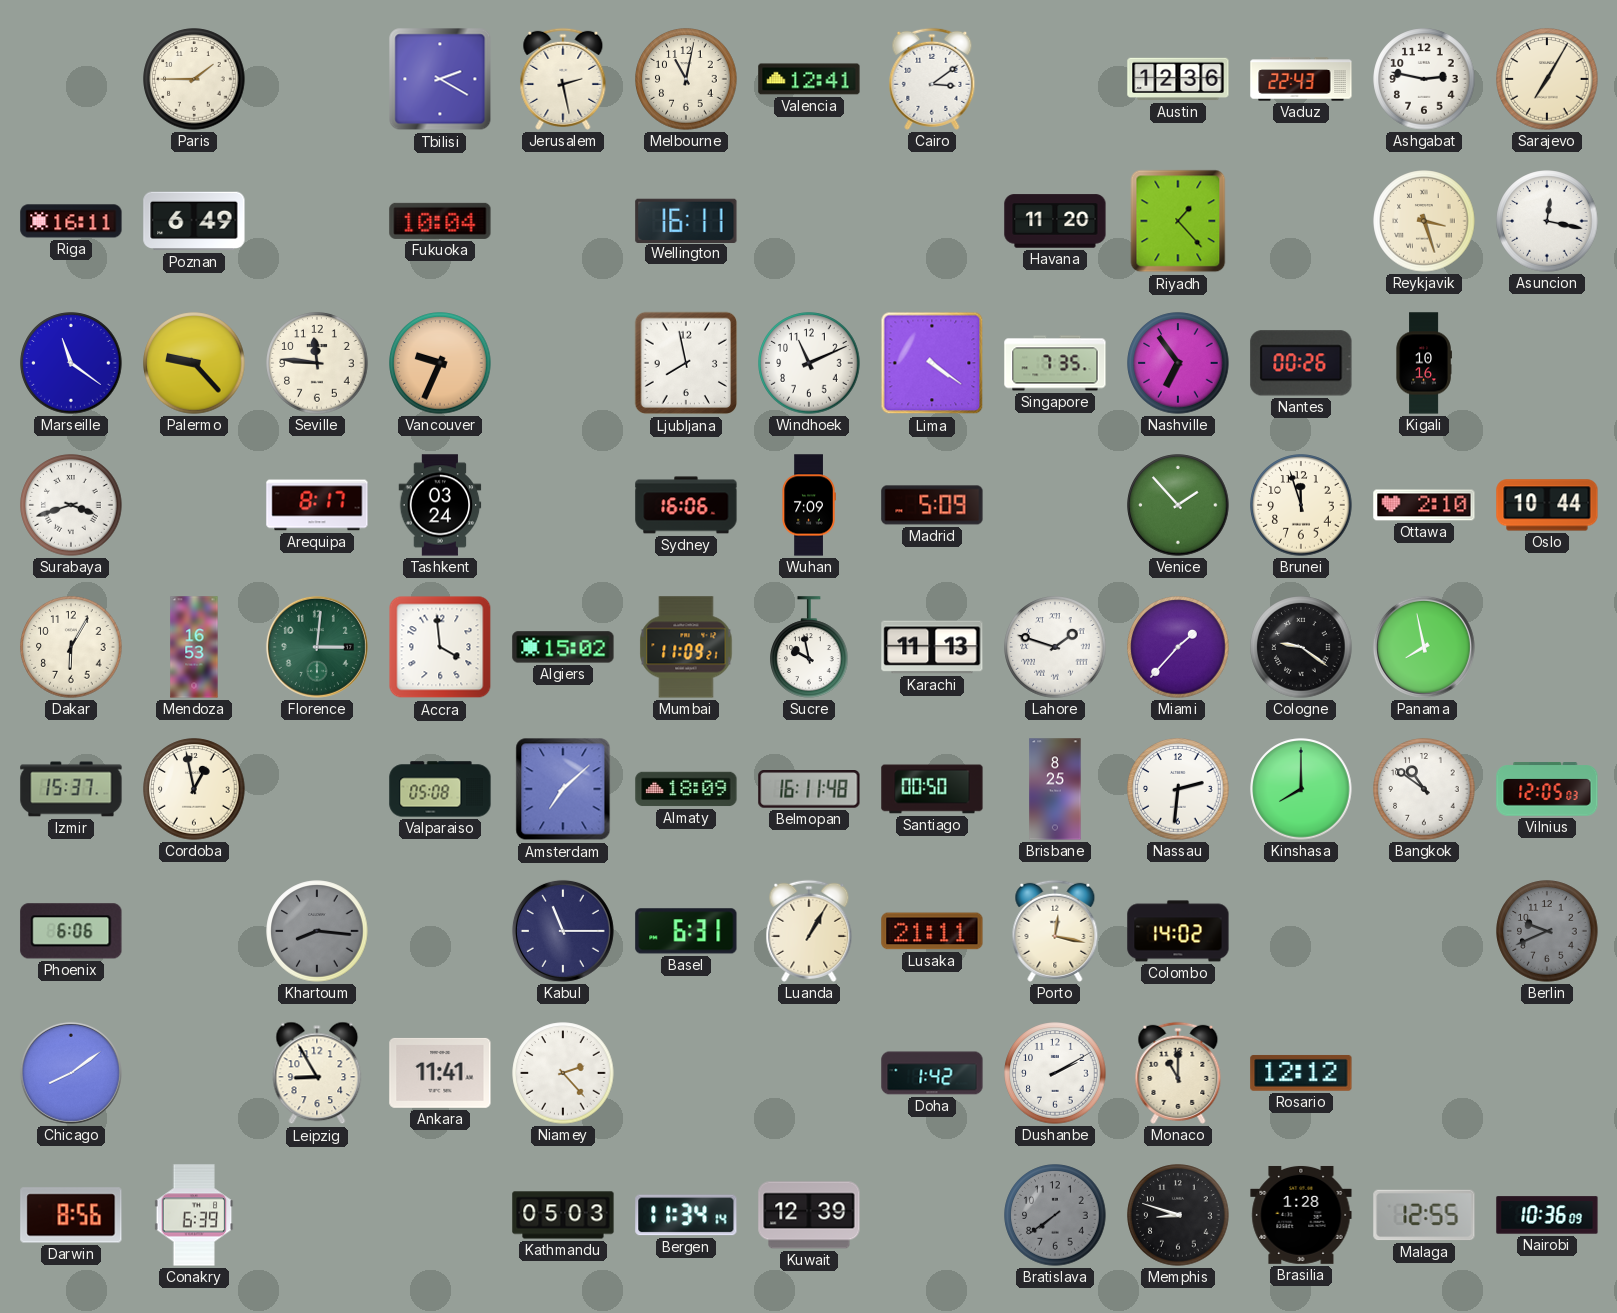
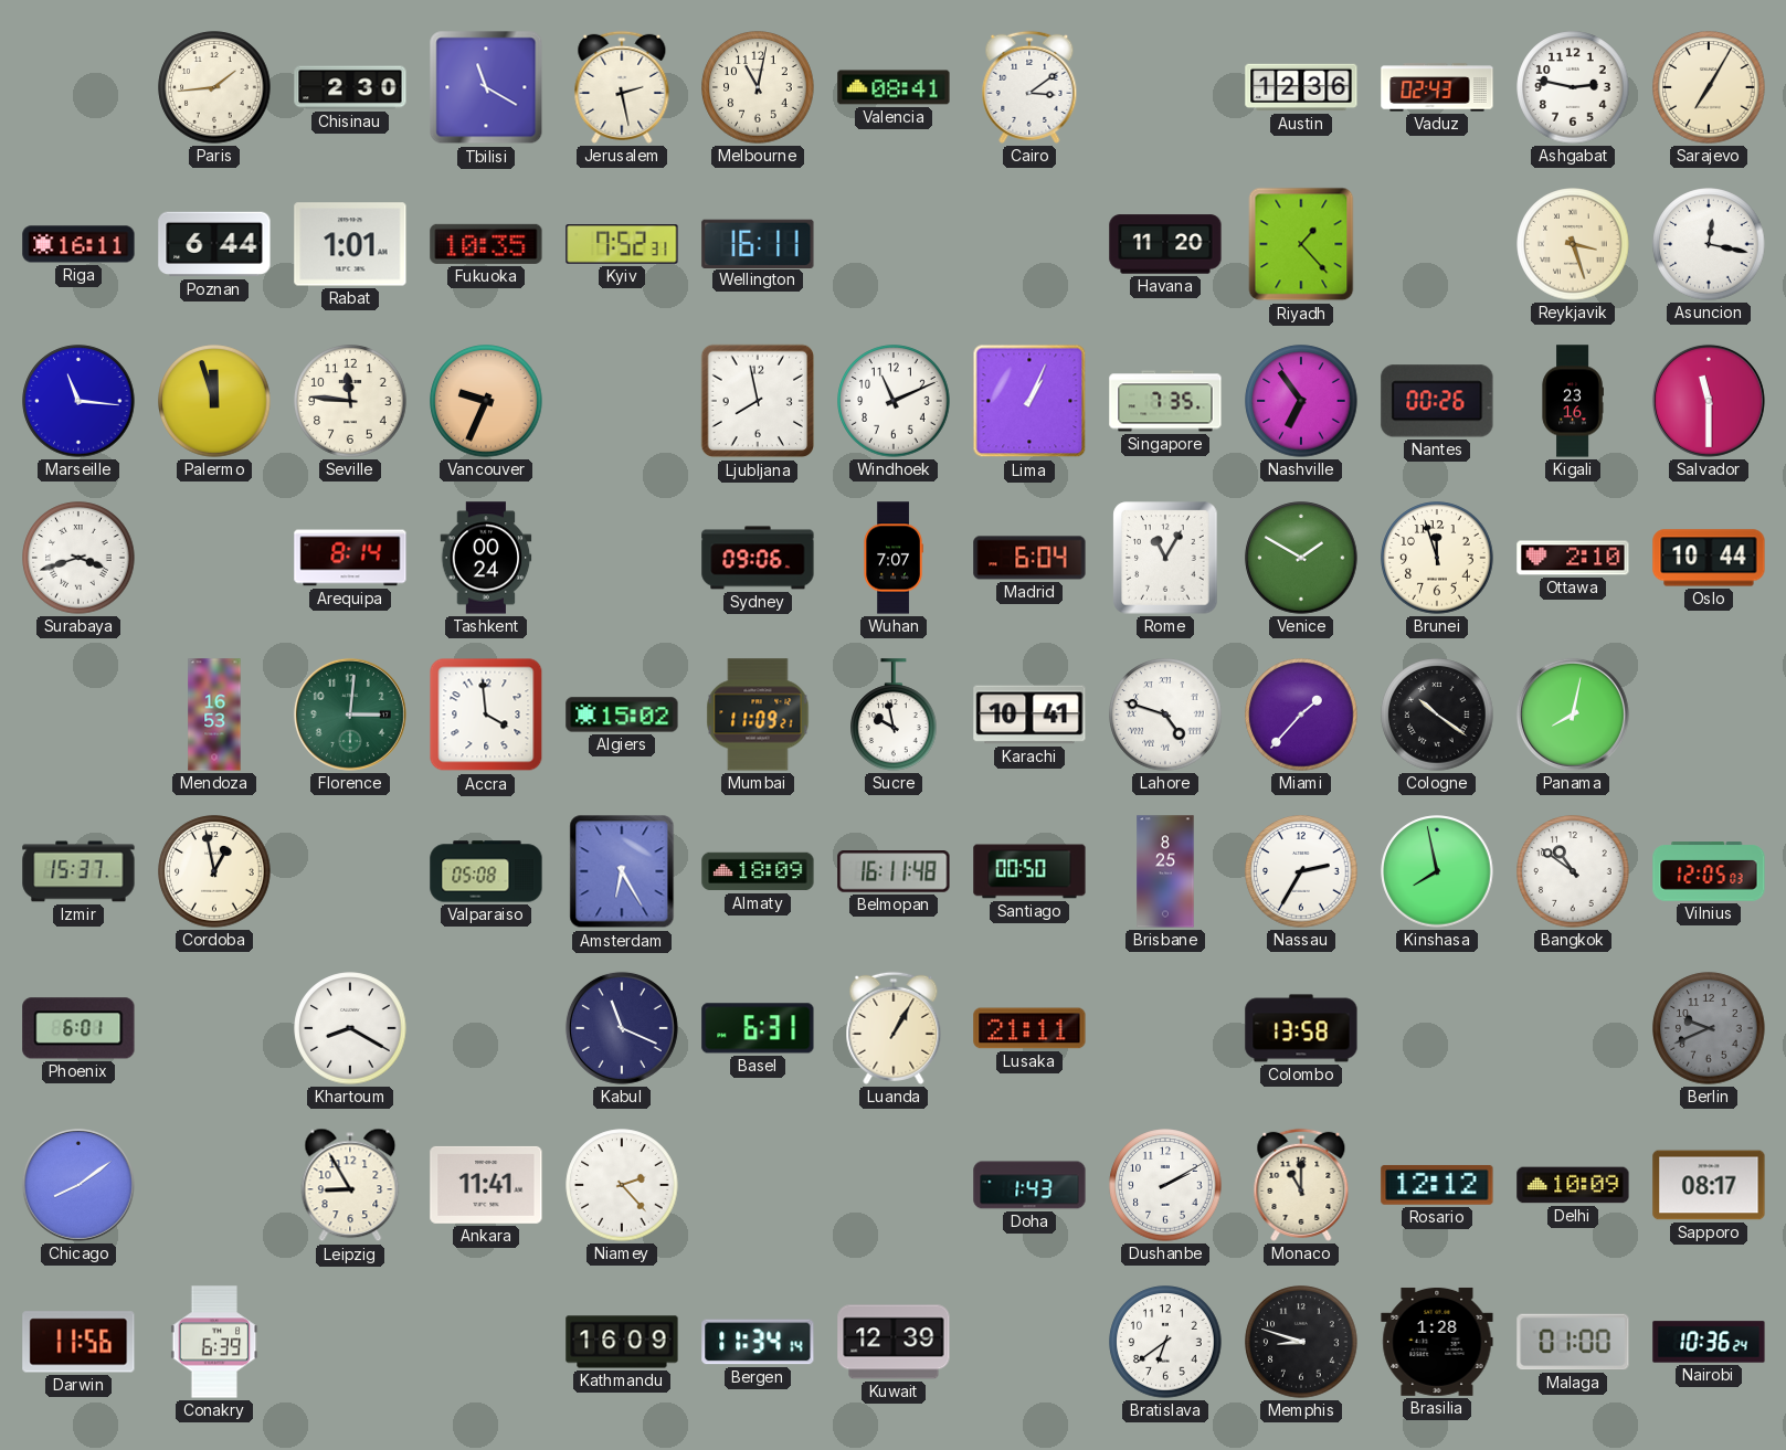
Paris: 1:45 -> 1:44
Chisinau: none -> 2:30
Tbilisi: 2:20 -> 11:20
Valencia: 12:41 -> 08:41
Vaduz: 22:43 -> 02:43
Poznan: 6:49 -> 6:44
Rabat: none -> 1:01
Fukuoka: 10:04 -> 10:35
Kyiv: none -> 7:52
Marseille: 11:21 -> 11:16
Palermo: 9:23 -> 11:57
Lima: 4:21 -> 1:04
Kigali: 10:16 -> 23:16
Salvador: none -> 11:30
Arequipa: 8:17 -> 8:14
Tashkent: 03:24 -> 00:24
Sydney: 16:06 -> 09:06
Wuhan: 7:09 -> 7:07
Madrid: 5:09 -> 6:04
Rome: none -> 11:05
Venice: 1:53 -> 1:50
Dakar: 6:05 -> none
Karachi: 11:13 -> 10:41
Lahore: 1:48 -> 4:48
Cologne: 9:21 -> 10:21
Panama: 7:58 -> 8:02
Amsterdam: 7:08 -> 6:25
Nassau: 2:31 -> 2:35
Kinshasa: 8:00 -> 7:58
Phoenix: 6:06 -> 6:01
Khartoum: 8:16 -> 8:20
Khartoum dial: grey -> white
Kabul: 11:15 -> 11:19
Porto: 12:17 -> none
Colombo: 14:02 -> 13:58
Doha: 1:42 -> 1:43
Delhi: none -> 10:09
Sapporo: none -> 08:17
Darwin: 8:56 -> 11:56
Kathmandu: 05:03 -> 16:09
Bratislava: 7:39 -> 6:39
Bratislava dial: grey -> white
Malaga: 12:55 -> 01:00
Nairobi: 10:36:09 -> 10:36:24
